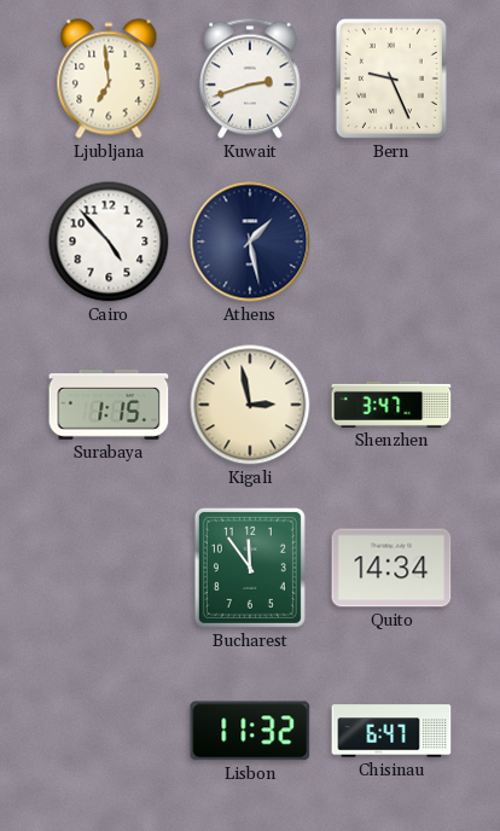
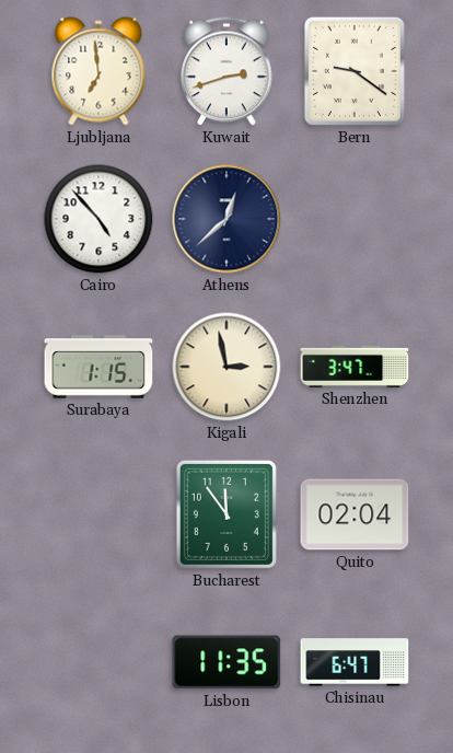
Bern: 9:26 -> 9:21
Athens: 1:28 -> 12:38
Quito: 14:34 -> 02:04
Lisbon: 11:32 -> 11:35
